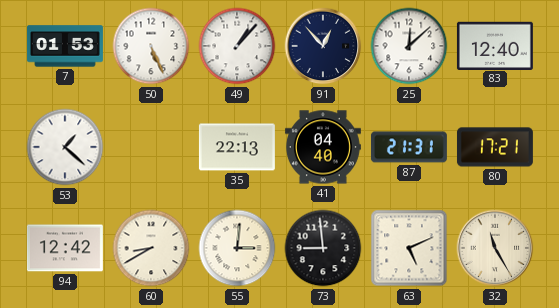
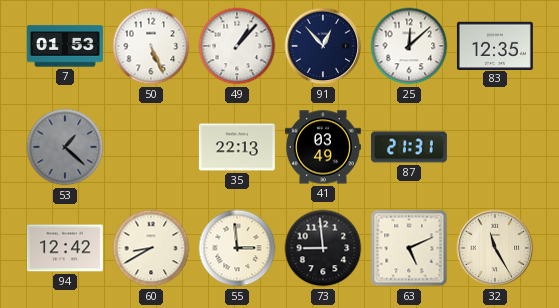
83: 12:40 -> 12:35
53 dial: white -> grey
41: 04:40 -> 03:49
80: 17:21 -> none
55: 3:01 -> 2:59
